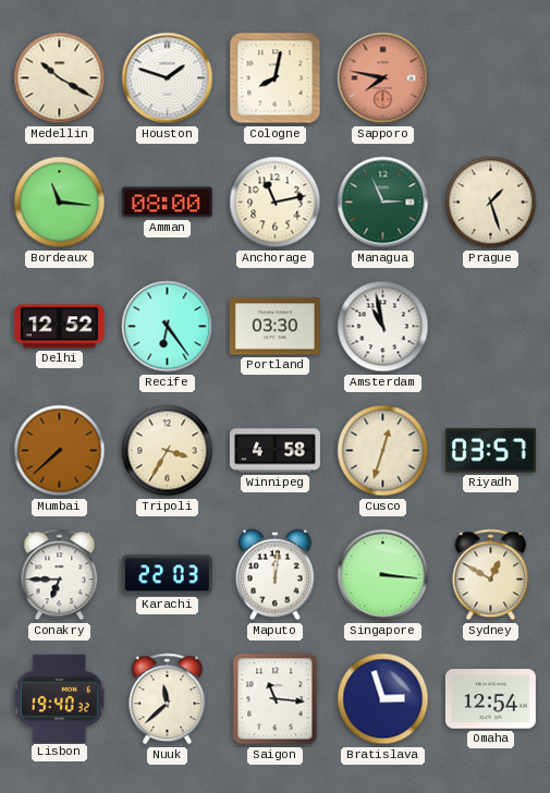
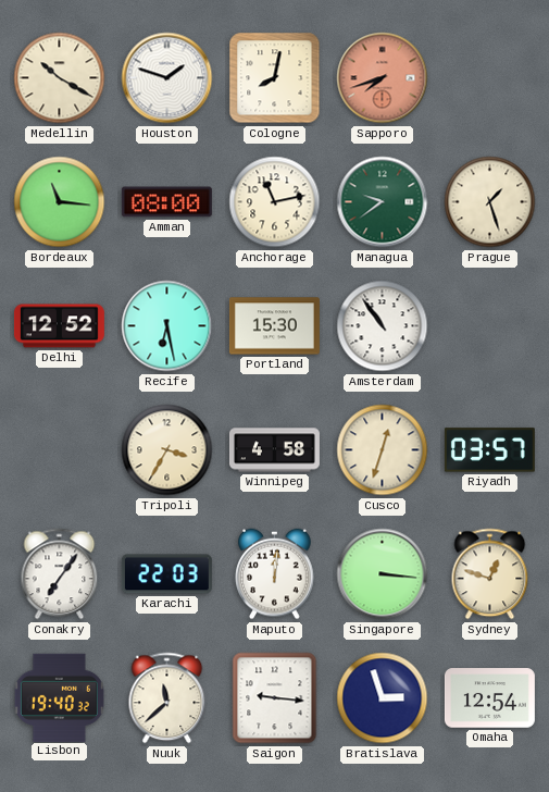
Sapporo: 7:47 -> 7:42
Managua: 2:56 -> 9:39
Recife: 6:24 -> 6:28
Portland: 03:30 -> 15:30
Amsterdam: 10:58 -> 10:54
Mumbai: 7:38 -> none
Conakry: 6:45 -> 7:06
Sydney: 12:50 -> 12:48
Saigon: 11:16 -> 9:16
